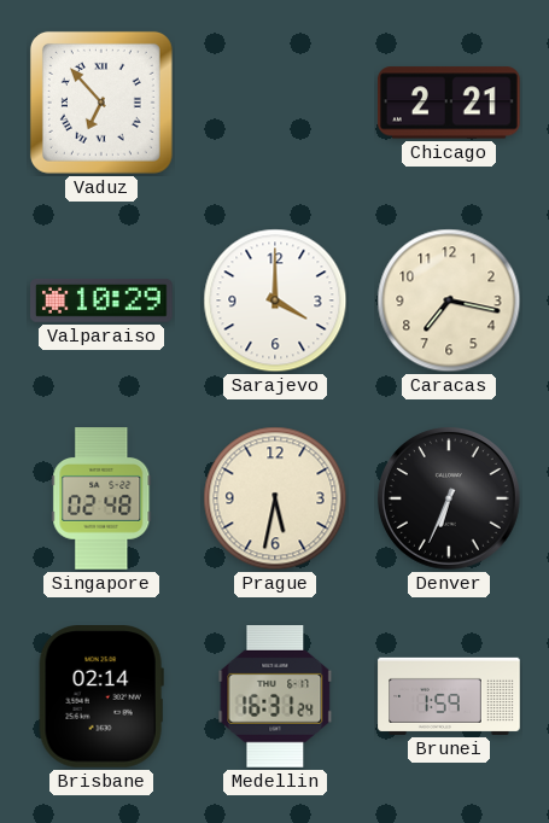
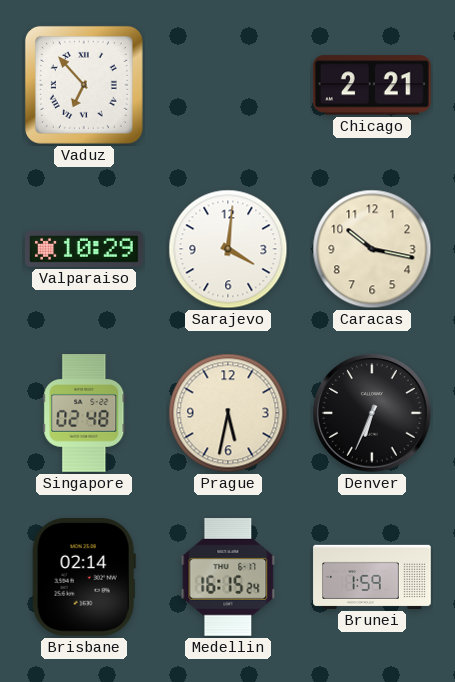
Sarajevo: 4:00 -> 4:01
Caracas: 7:17 -> 10:17
Medellin: 16:31 -> 16:15
